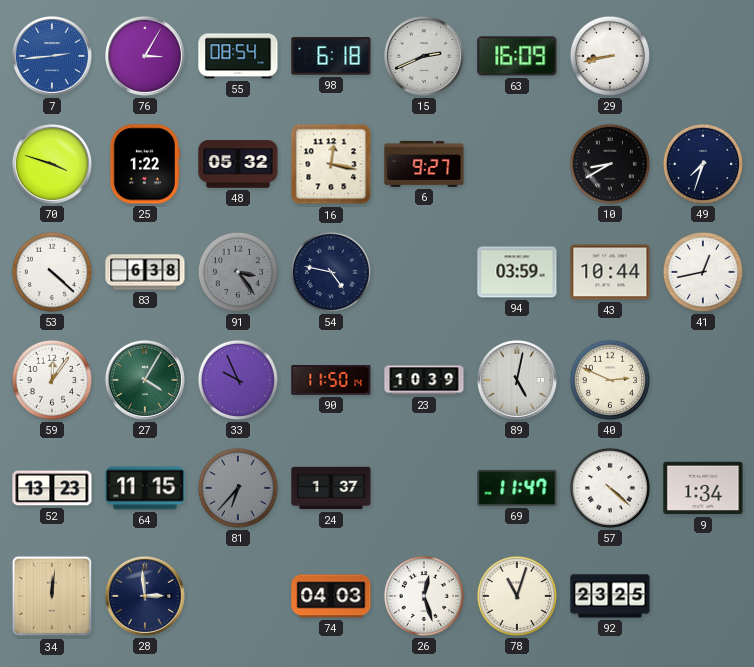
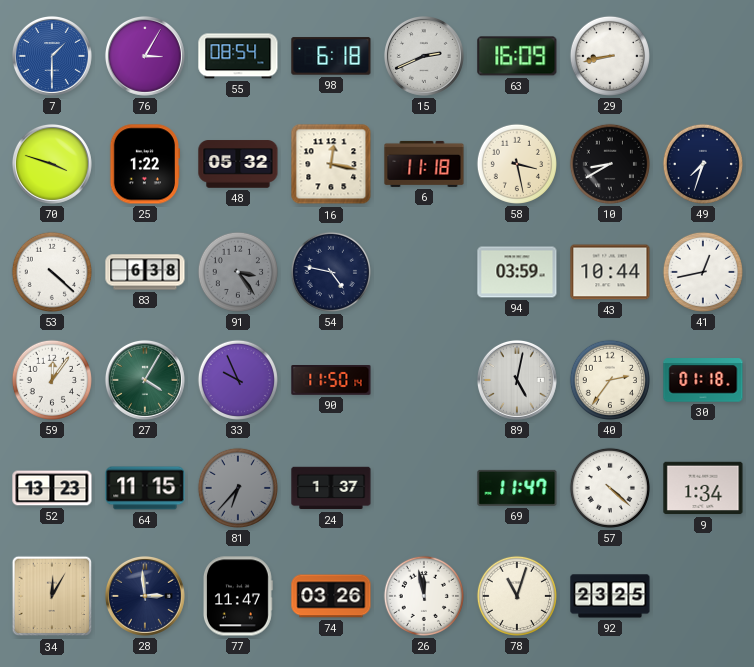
7: 2:44 -> 1:30
6: 9:27 -> 11:18
58: none -> 3:28
23: 10:39 -> none
40: 2:49 -> 2:36
30: none -> 01:18
34: 12:01 -> 12:05
77: none -> 11:47
74: 04:03 -> 03:26
26: 12:27 -> 11:58
